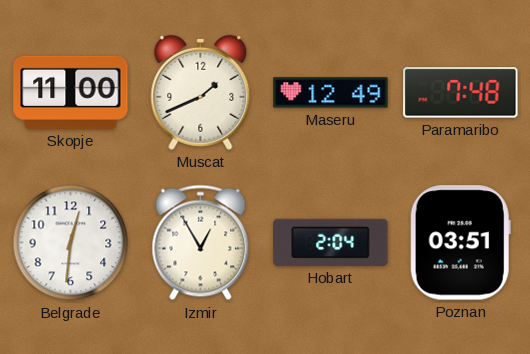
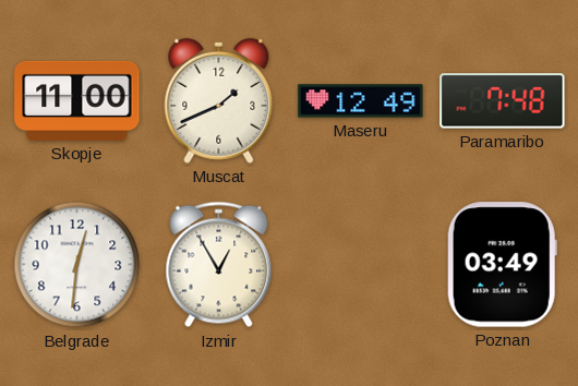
Hobart: 2:04 -> none
Poznan: 03:51 -> 03:49
